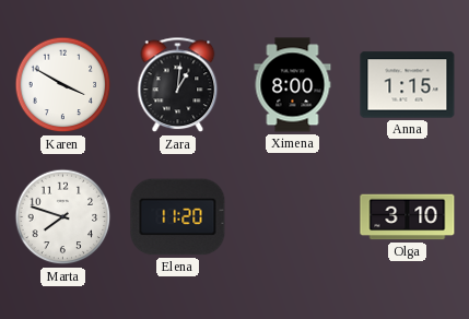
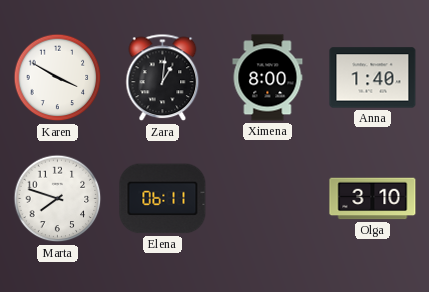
Anna: 1:15 -> 1:40
Elena: 11:20 -> 06:11
